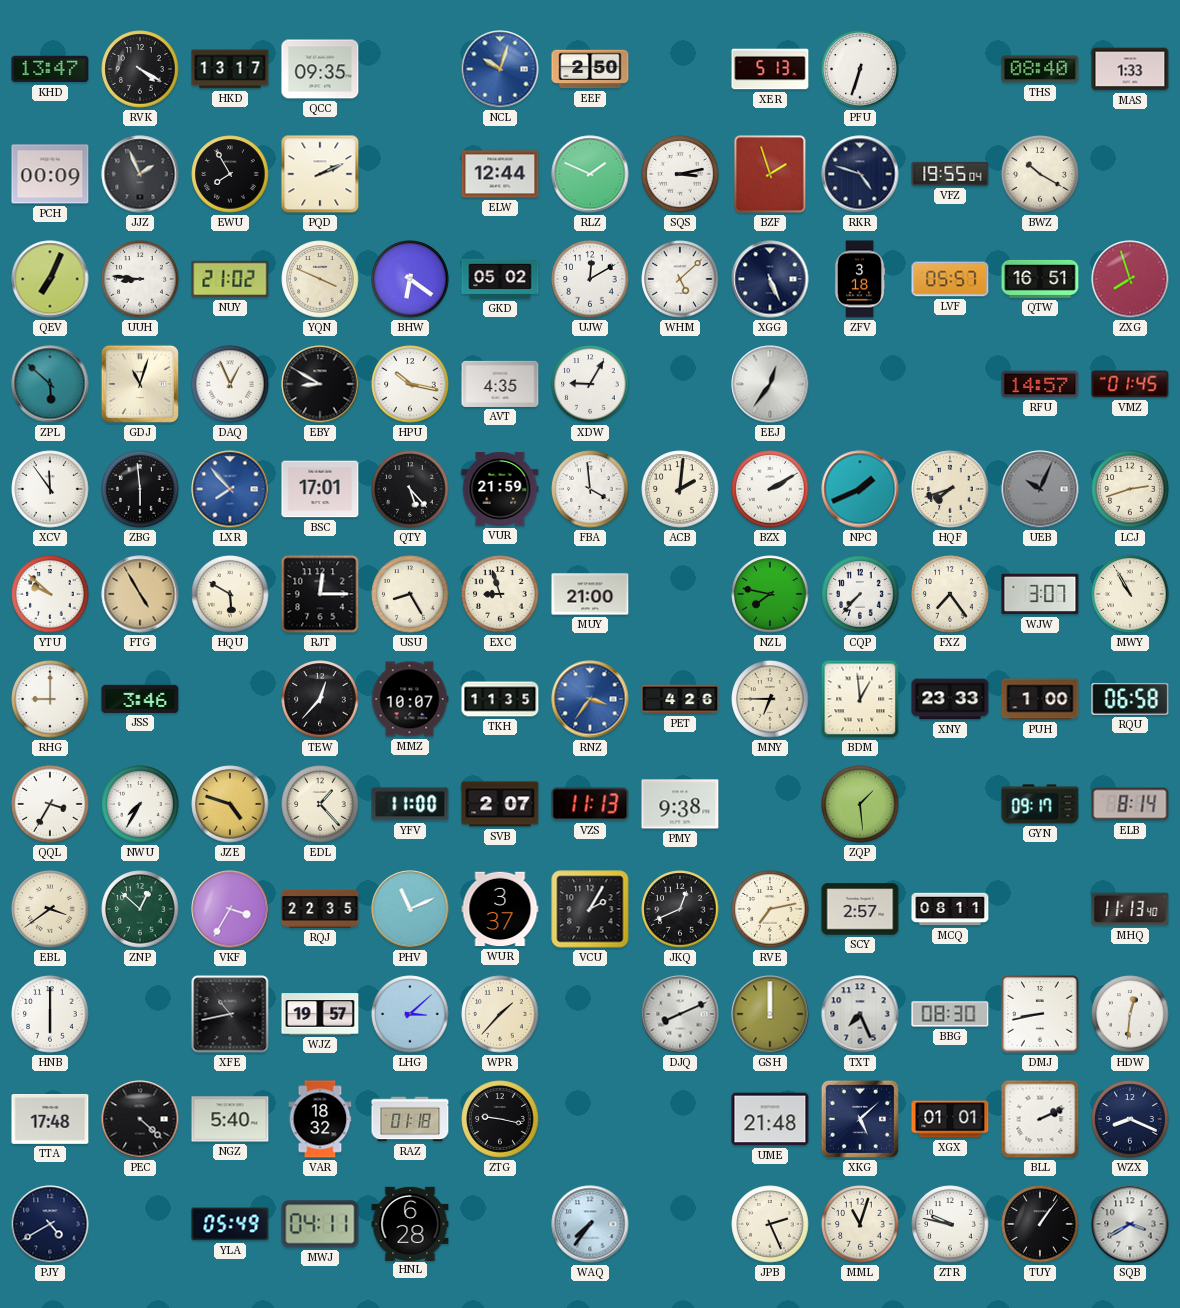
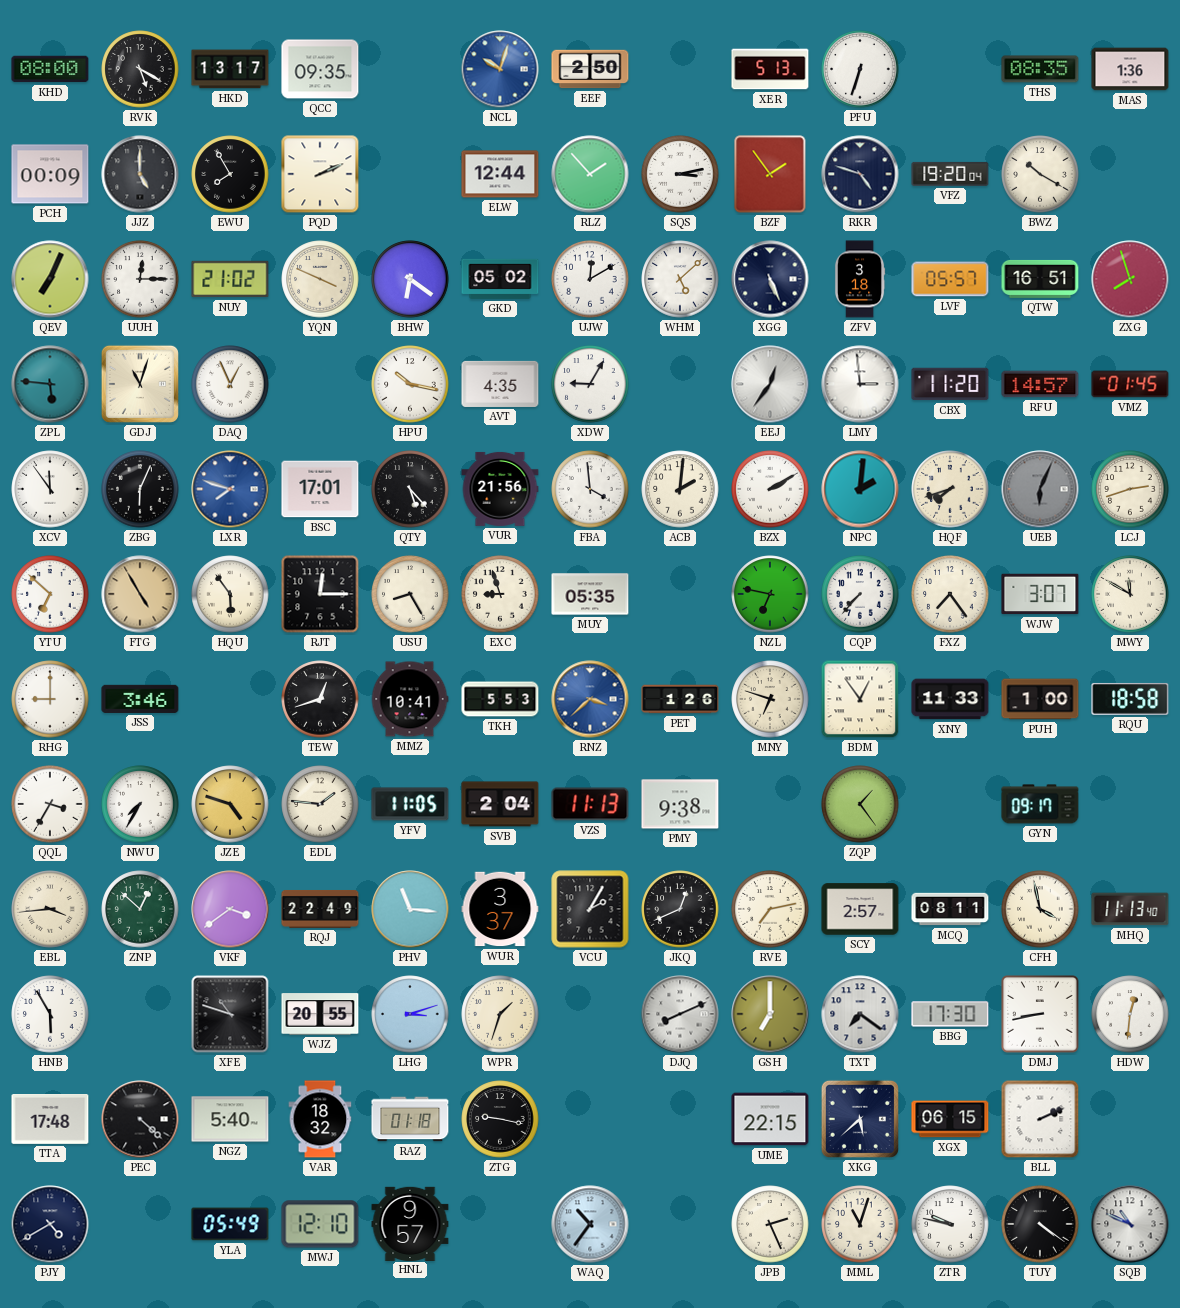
KHD: 13:47 -> 08:00
RVK: 4:20 -> 5:20
THS: 08:40 -> 08:35
MAS: 1:33 -> 1:36
JJZ: 1:56 -> 5:00
RLZ: 1:49 -> 1:53
BZF: 1:57 -> 1:54
VFZ: 19:55 -> 19:20
UUH: 8:46 -> 12:15
ZPL: 5:52 -> 5:46
EBY: 8:50 -> none
LMY: none -> 2:59
CBX: none -> 11:20
ZBG: 5:59 -> 6:04
LXR: 7:53 -> 7:48
VUR: 21:59 -> 21:56
NPC: 1:41 -> 2:01
UEB: 10:04 -> 6:04
YTU: 9:52 -> 6:52
HQU: 5:50 -> 5:54
MUY: 21:00 -> 05:35
NZL: 7:47 -> 6:47
MWY: 10:55 -> 11:50
TEW: 12:37 -> 12:42
MMZ: 10:07 -> 10:41
TKH: 11:35 -> 5:53
RNZ: 3:36 -> 3:38
PET: 4:26 -> 1:26
MNY: 6:45 -> 6:48
BDM: 12:59 -> 12:54
XNY: 23:33 -> 11:33
RQU: 06:58 -> 18:58
EDL: 1:23 -> 1:46
YFV: 11:00 -> 11:05
SVB: 2:07 -> 2:04
ZQP: 1:29 -> 1:24
ELB: 8:14 -> none
EBL: 3:39 -> 3:44
VKF: 3:35 -> 3:39
RQJ: 22:35 -> 22:49
PHV: 11:11 -> 11:16
CFH: none -> 3:58
HNB: 6:00 -> 5:55
XFE: 10:43 -> 10:48
WJZ: 19:57 -> 20:55
LHG: 3:08 -> 3:12
WPR: 1:37 -> 1:33
GSH: 12:00 -> 7:00
TXT: 7:26 -> 7:21
BBG: 08:30 -> 17:30
UME: 21:48 -> 22:15
XKG: 5:08 -> 5:38
XGX: 01:01 -> 06:15
WZX: 8:19 -> none
MWJ: 04:11 -> 12:10
HNL: 6:28 -> 9:57
WAQ: 7:36 -> 10:36
TUY: 1:06 -> 4:21
SQB: 3:40 -> 10:49
